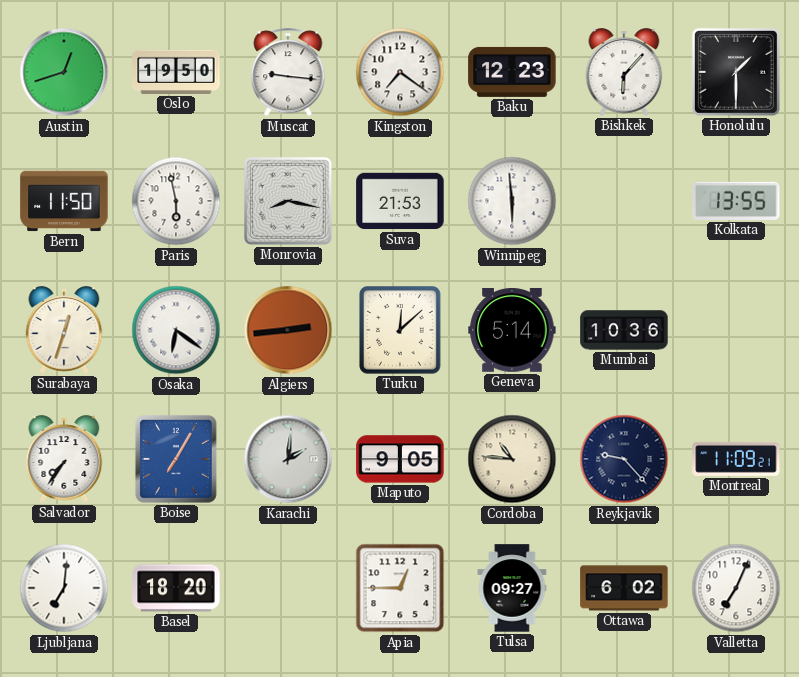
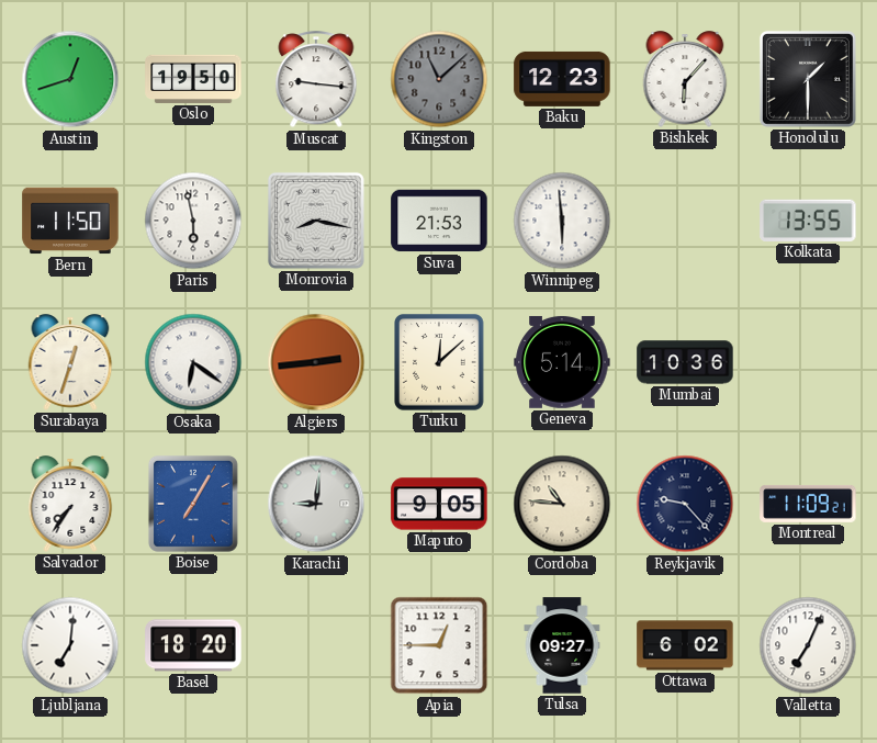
Kingston: 7:21 -> 11:08
Kingston dial: white -> grey
Karachi: 2:01 -> 9:01
